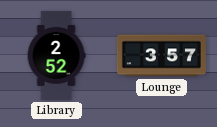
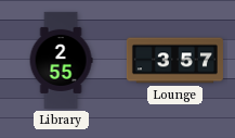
Library: 2:52 -> 2:55
